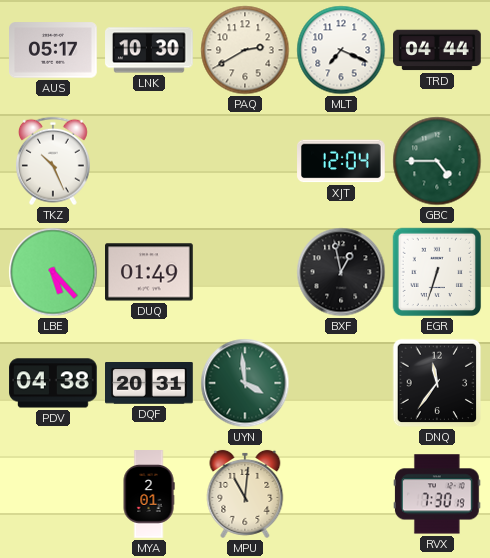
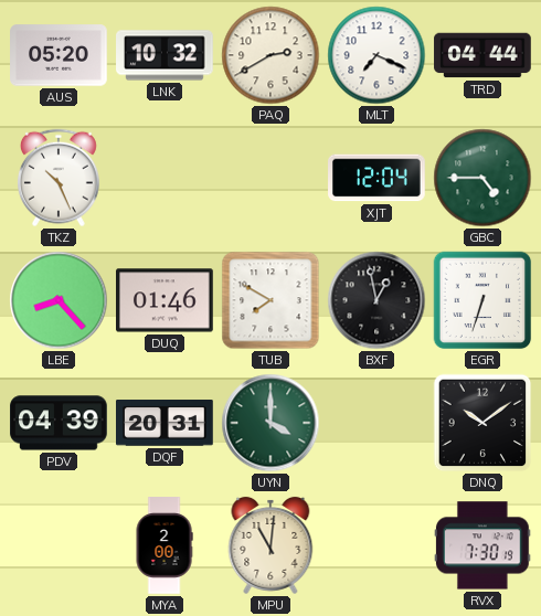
AUS: 05:17 -> 05:20
LNK: 10:30 -> 10:32
LBE: 5:23 -> 8:23
DUQ: 01:49 -> 01:46
TUB: none -> 7:50
PDV: 04:38 -> 04:39
UYN: 3:59 -> 4:00
DNQ: 11:36 -> 10:09
MYA: 2:01 -> 2:00
